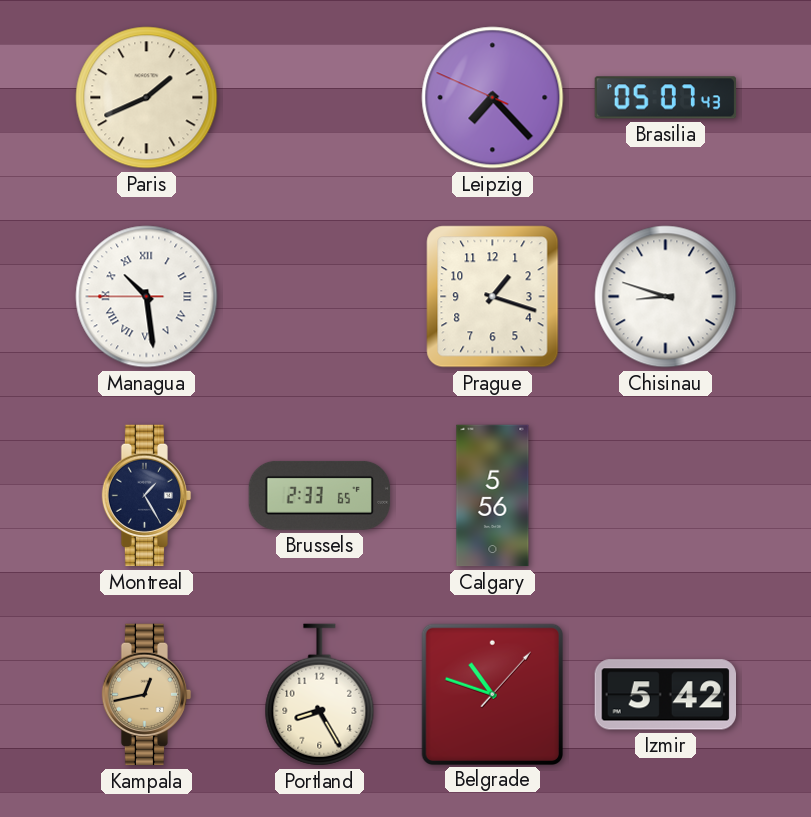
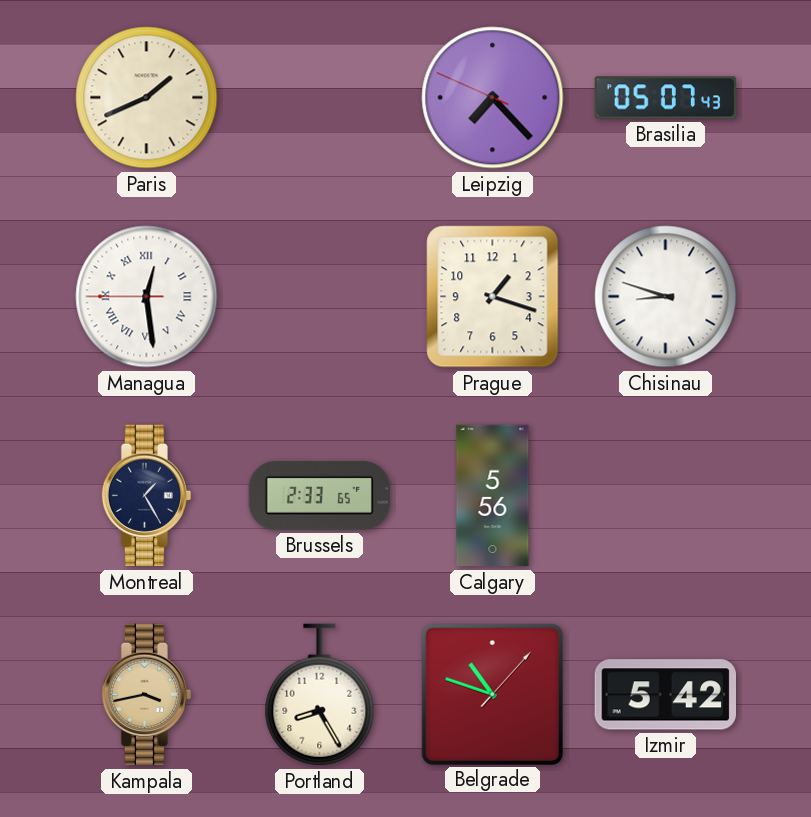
Managua: 10:28 -> 12:28
Kampala: 12:43 -> 3:43
